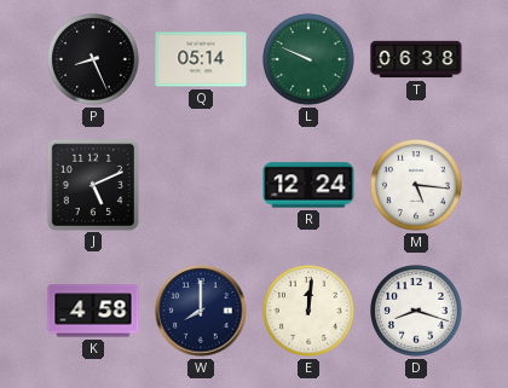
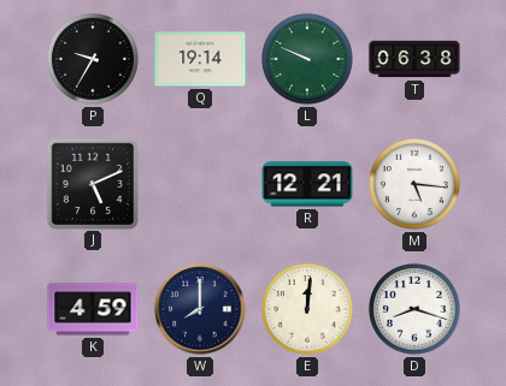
P: 8:26 -> 9:35
Q: 05:14 -> 19:14
R: 12:24 -> 12:21
K: 4:58 -> 4:59
